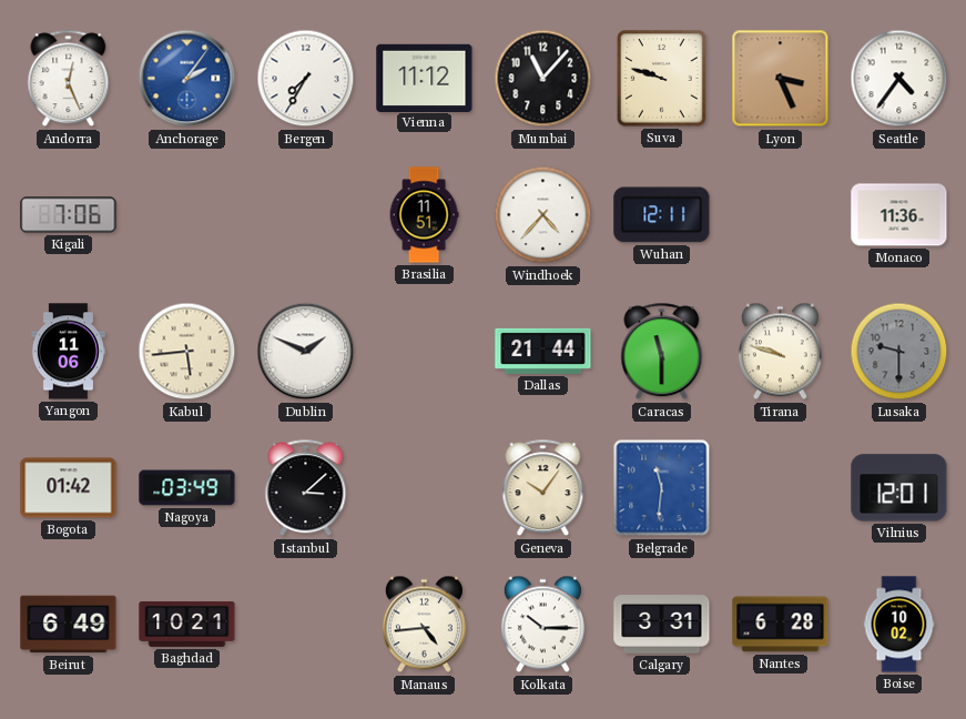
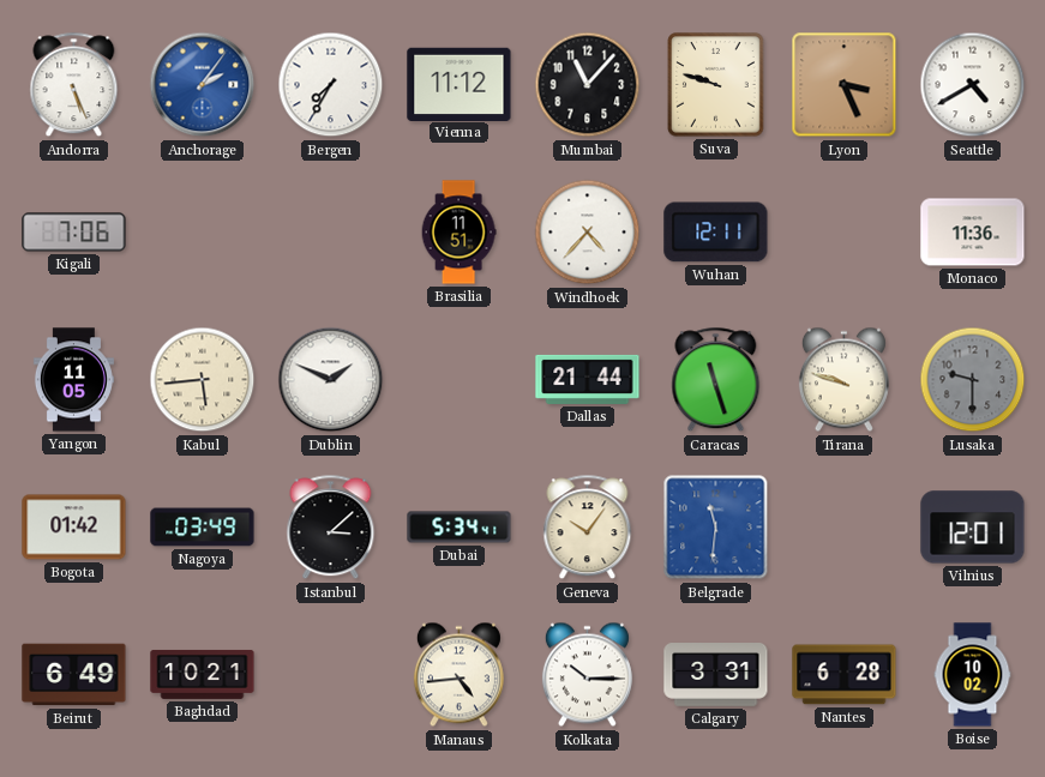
Andorra: 12:26 -> 5:26
Seattle: 4:36 -> 4:40
Yangon: 11:06 -> 11:05
Caracas: 11:30 -> 11:27
Dubai: none -> 5:34
